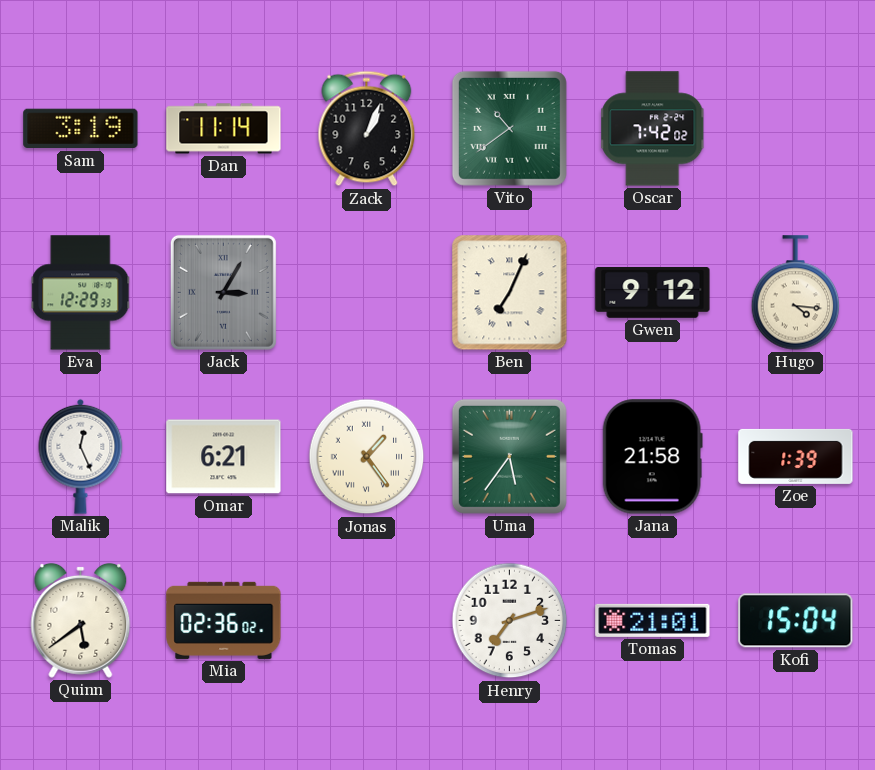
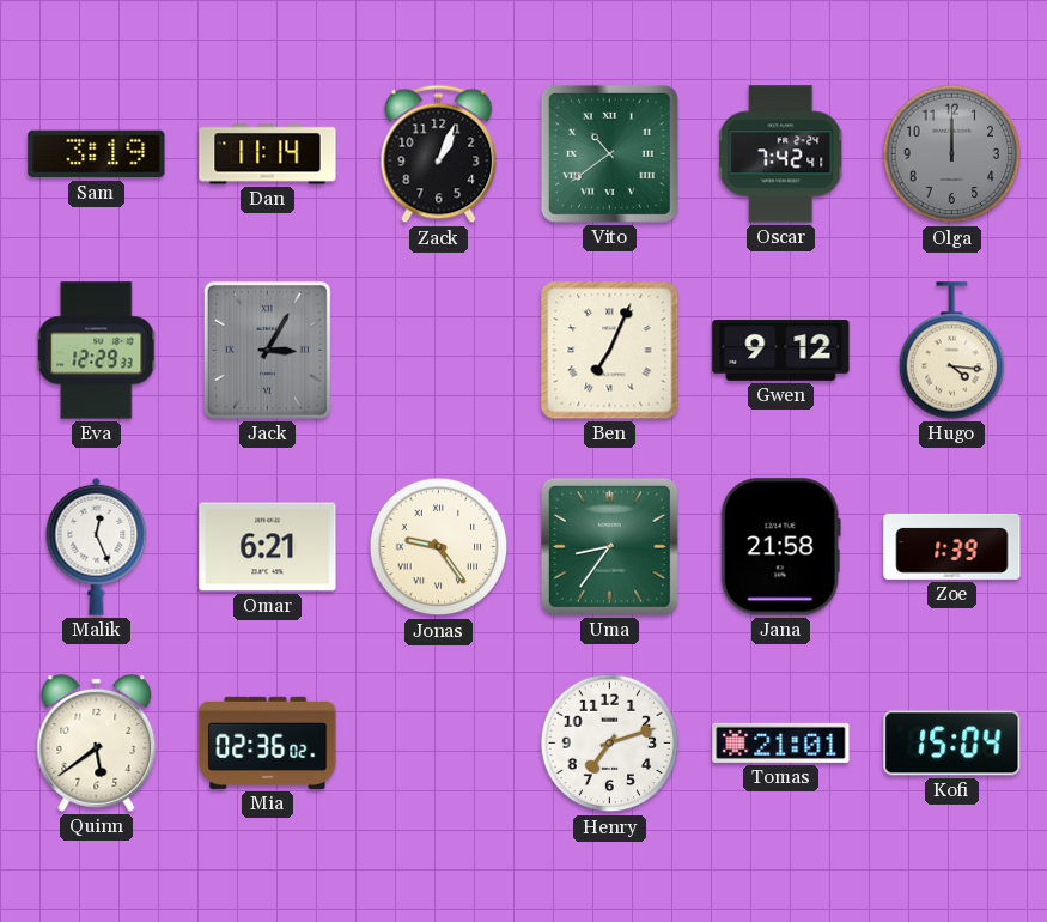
Oscar: 7:42:02 -> 7:42:41
Olga: none -> 12:00
Jonas: 1:24 -> 9:24
Uma: 5:36 -> 8:36
